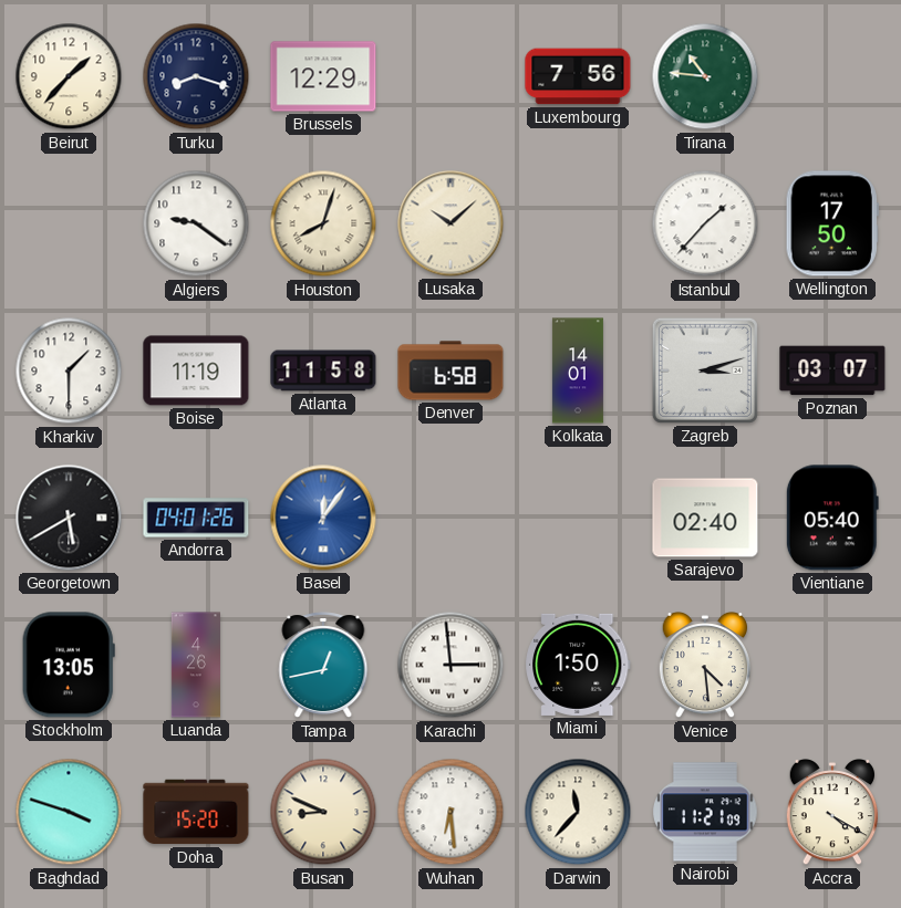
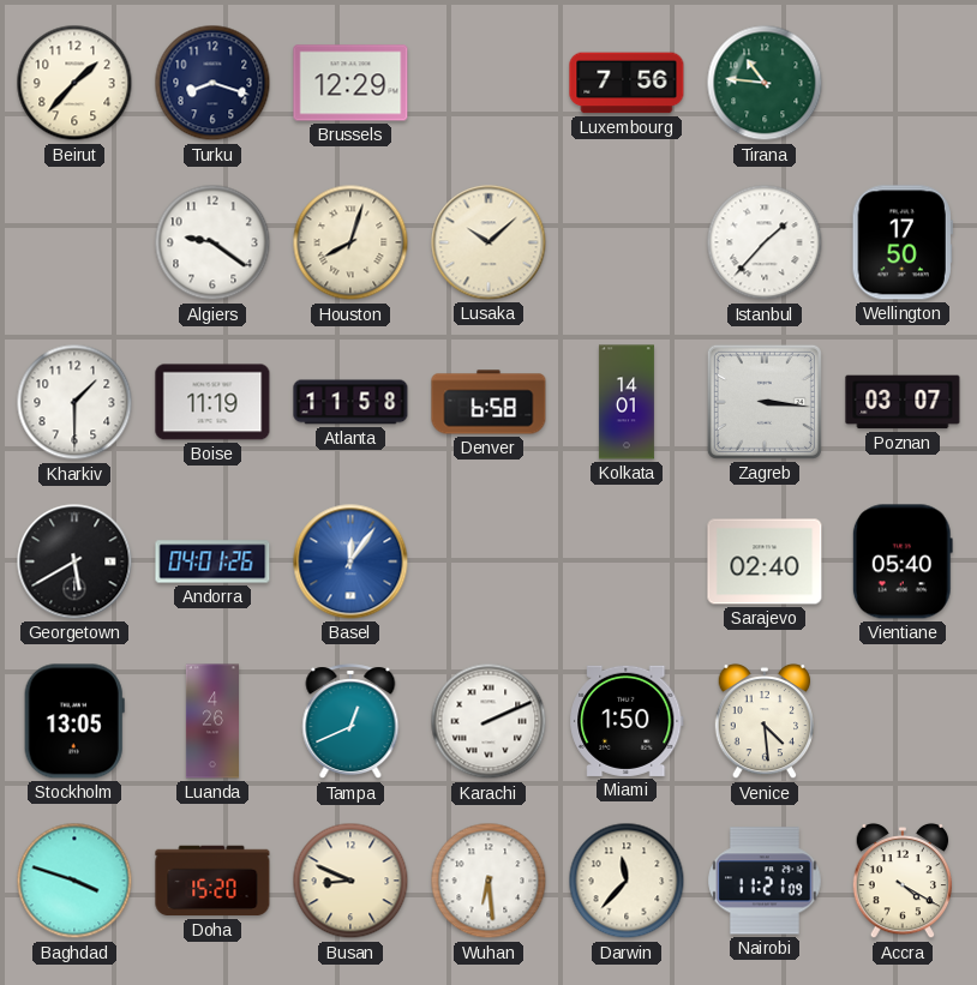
Zagreb: 3:12 -> 3:16
Tampa: 12:43 -> 12:41
Karachi: 2:59 -> 2:11
